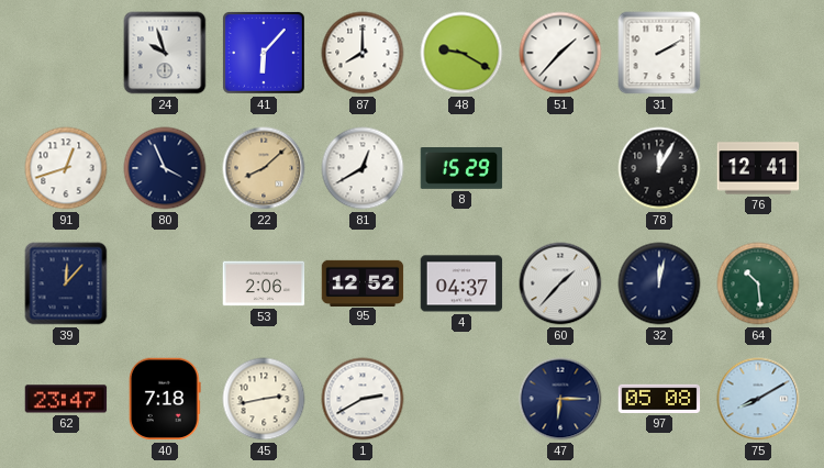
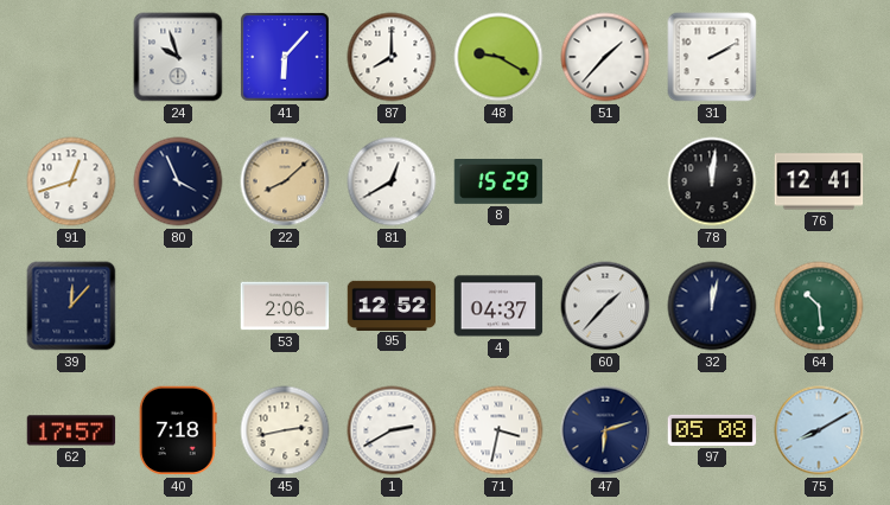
78: 12:05 -> 12:01
62: 23:47 -> 17:57
71: none -> 3:32
47: 6:15 -> 6:12
